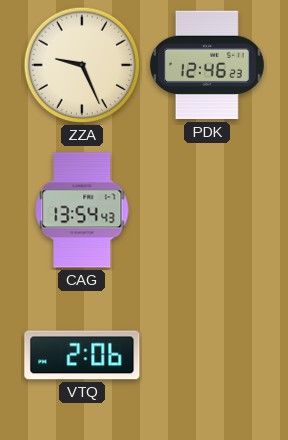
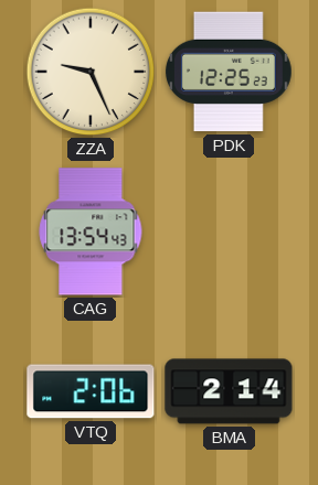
PDK: 12:46 -> 12:25
BMA: none -> 2:14
